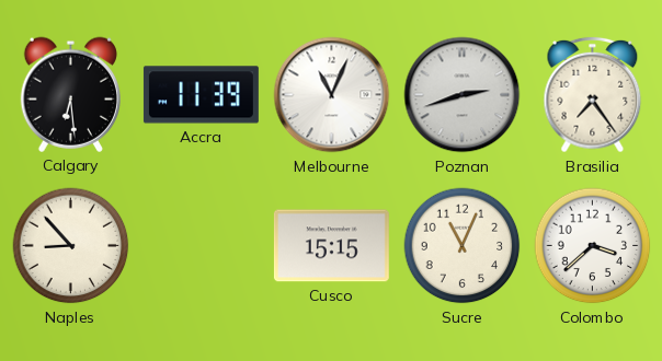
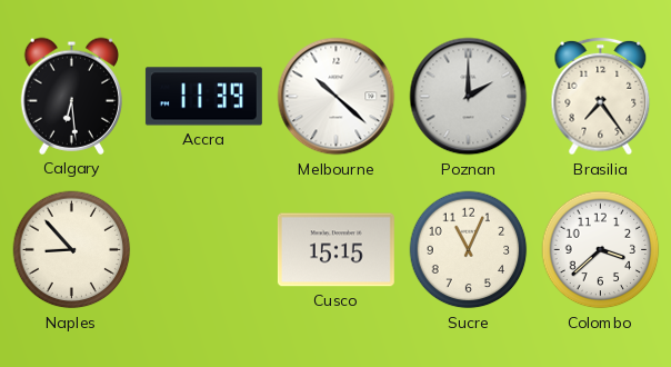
Melbourne: 11:04 -> 10:22
Poznan: 2:42 -> 2:00
